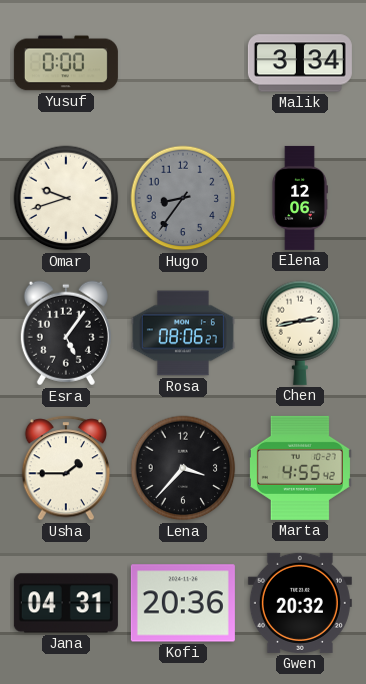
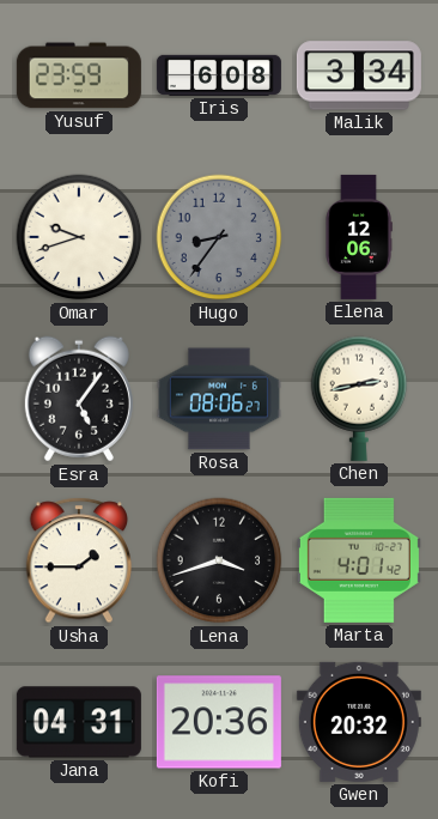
Yusuf: 0:00 -> 23:59
Iris: none -> 6:08
Lena: 3:37 -> 3:42
Marta: 4:55 -> 4:01
